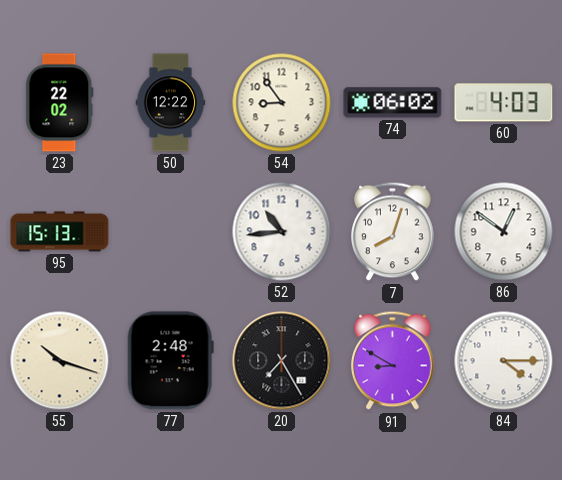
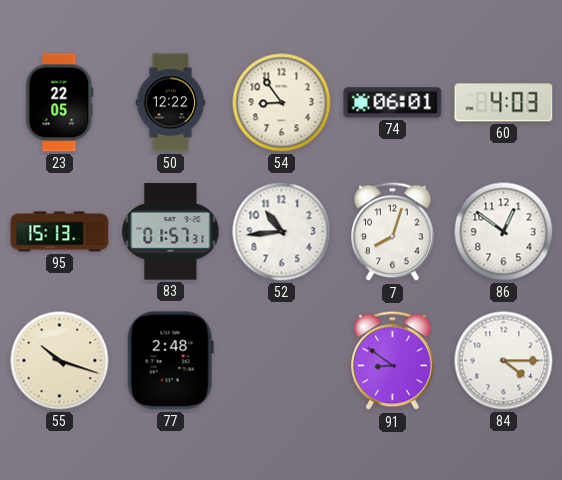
23: 22:02 -> 22:05
74: 06:02 -> 06:01
83: none -> 01:57
20: 7:25 -> none
91: 8:50 -> 8:51
